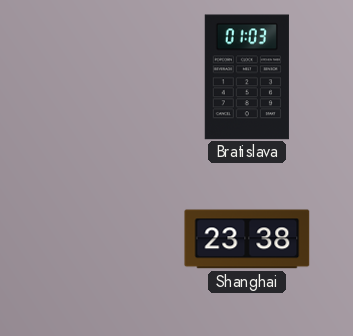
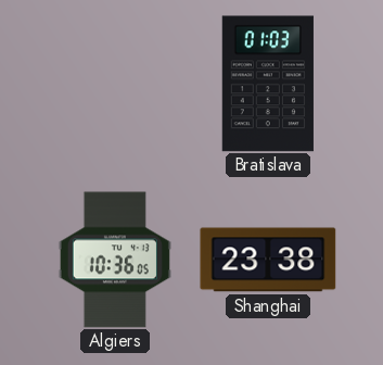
Algiers: none -> 10:36
